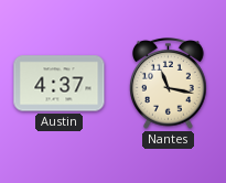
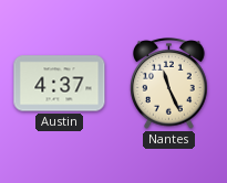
Nantes: 11:17 -> 11:26
